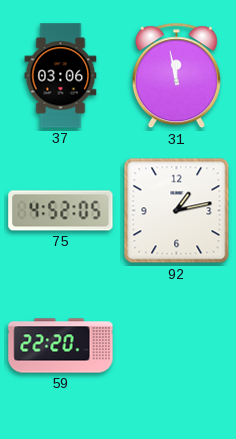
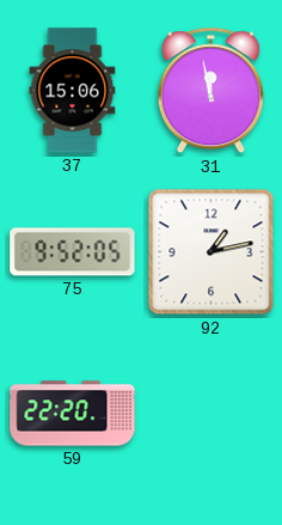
37: 03:06 -> 15:06
75: 4:52 -> 9:52
